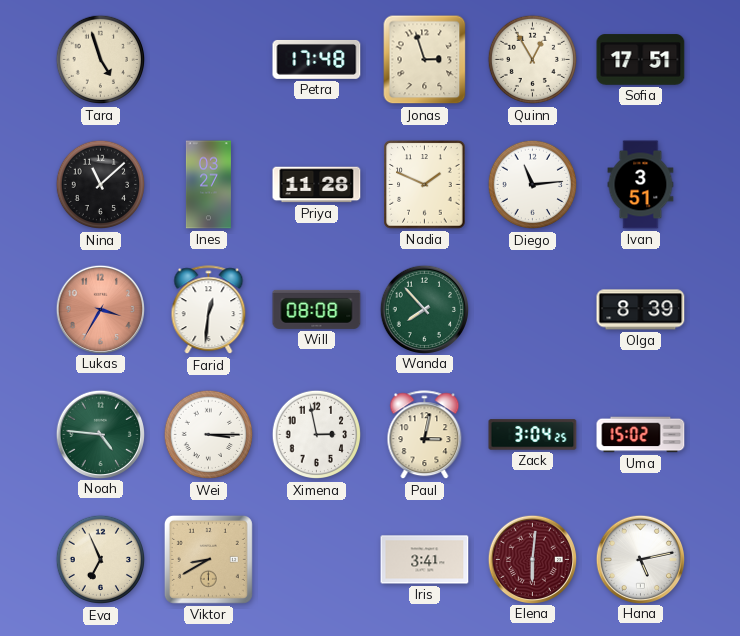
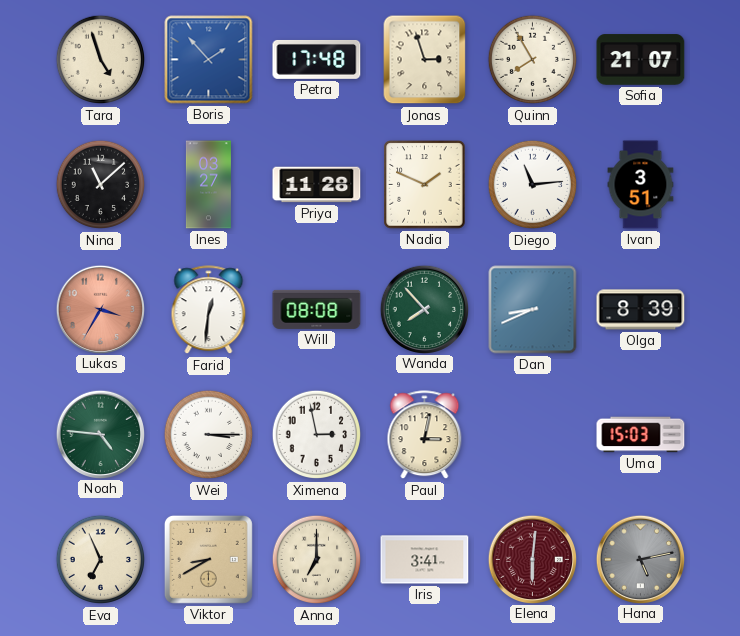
Boris: none -> 1:53
Quinn: 12:55 -> 7:55
Sofia: 17:51 -> 21:07
Dan: none -> 8:41
Zack: 3:04 -> none
Uma: 15:02 -> 15:03
Anna: none -> 7:00
Hana dial: white -> grey
